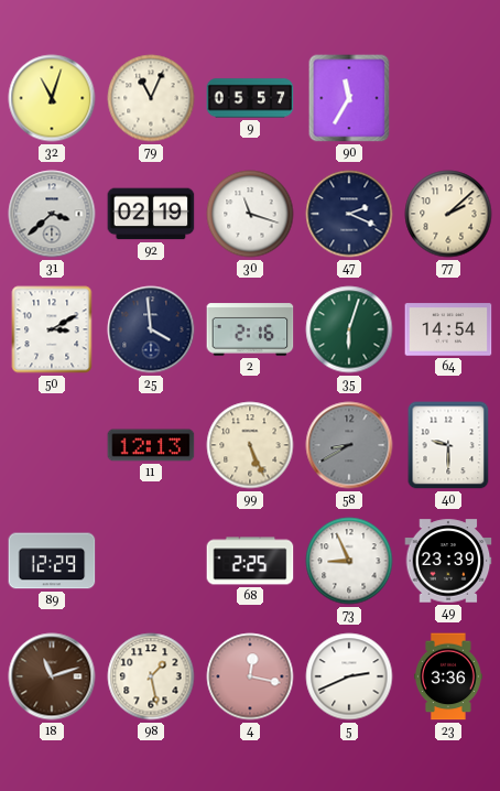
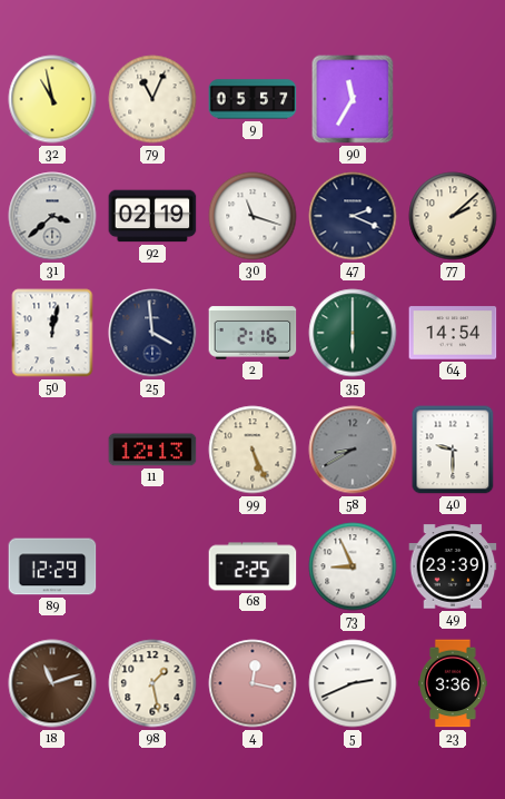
32: 11:03 -> 10:58
50: 3:10 -> 12:02
35: 6:03 -> 6:00
